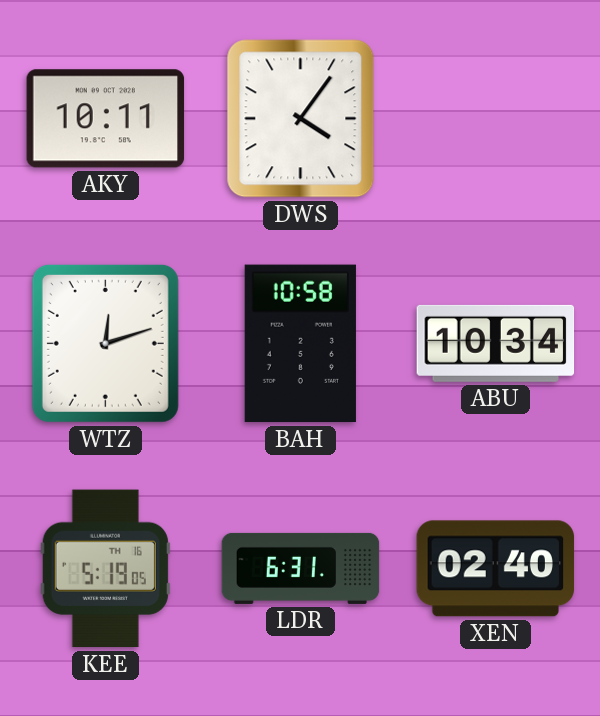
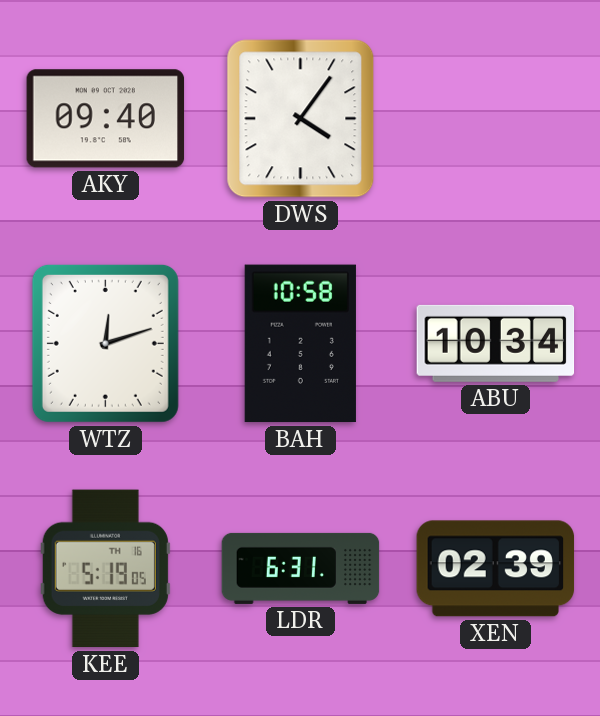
AKY: 10:11 -> 09:40
XEN: 02:40 -> 02:39
